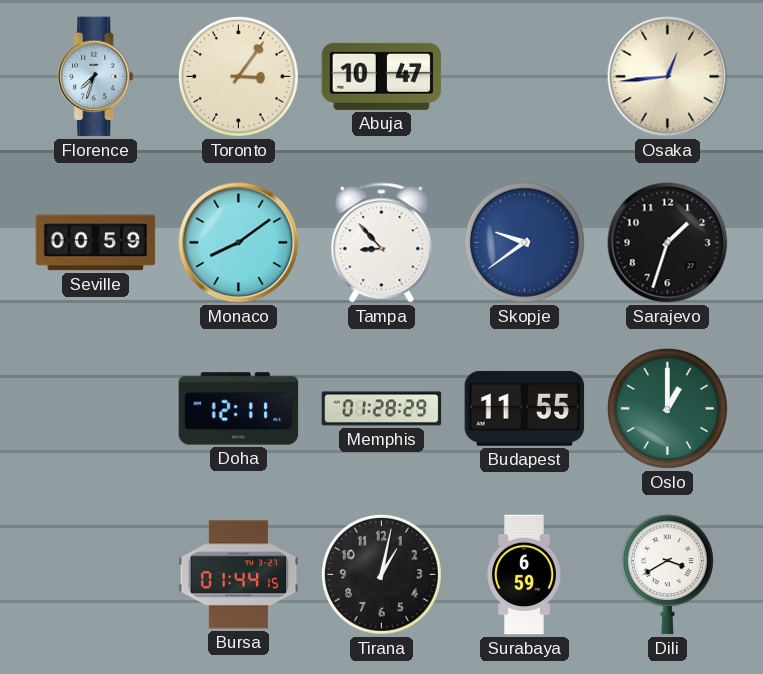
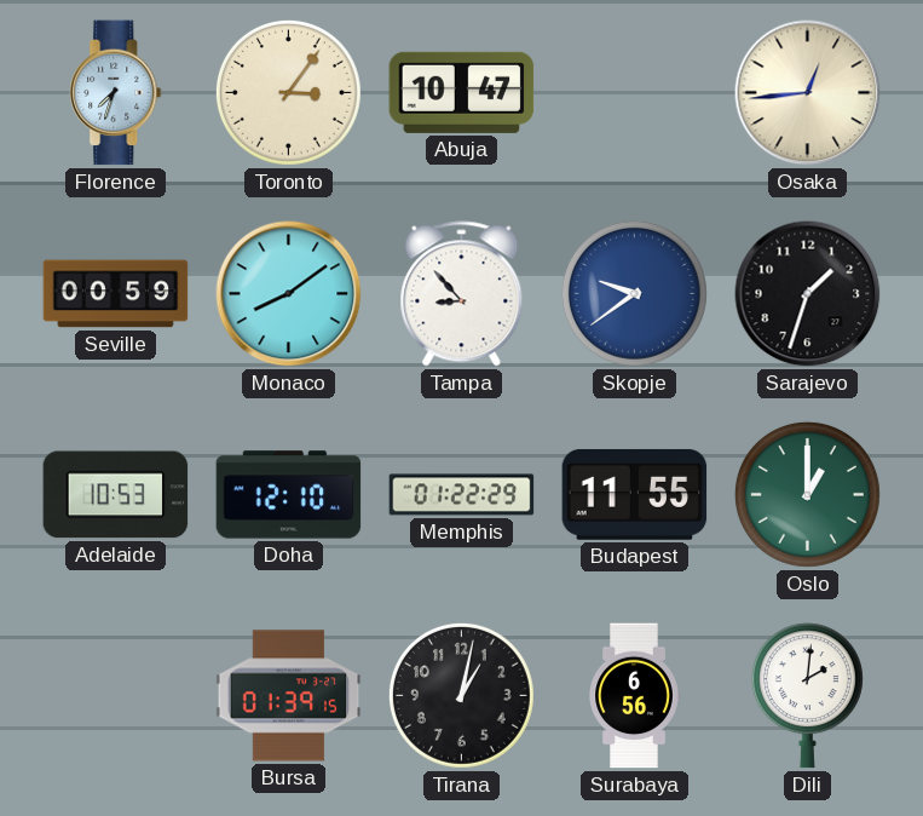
Adelaide: none -> 10:53
Doha: 12:11 -> 12:10
Memphis: 01:28 -> 01:22
Bursa: 01:44 -> 01:39
Surabaya: 6:59 -> 6:56
Dili: 3:40 -> 2:01
